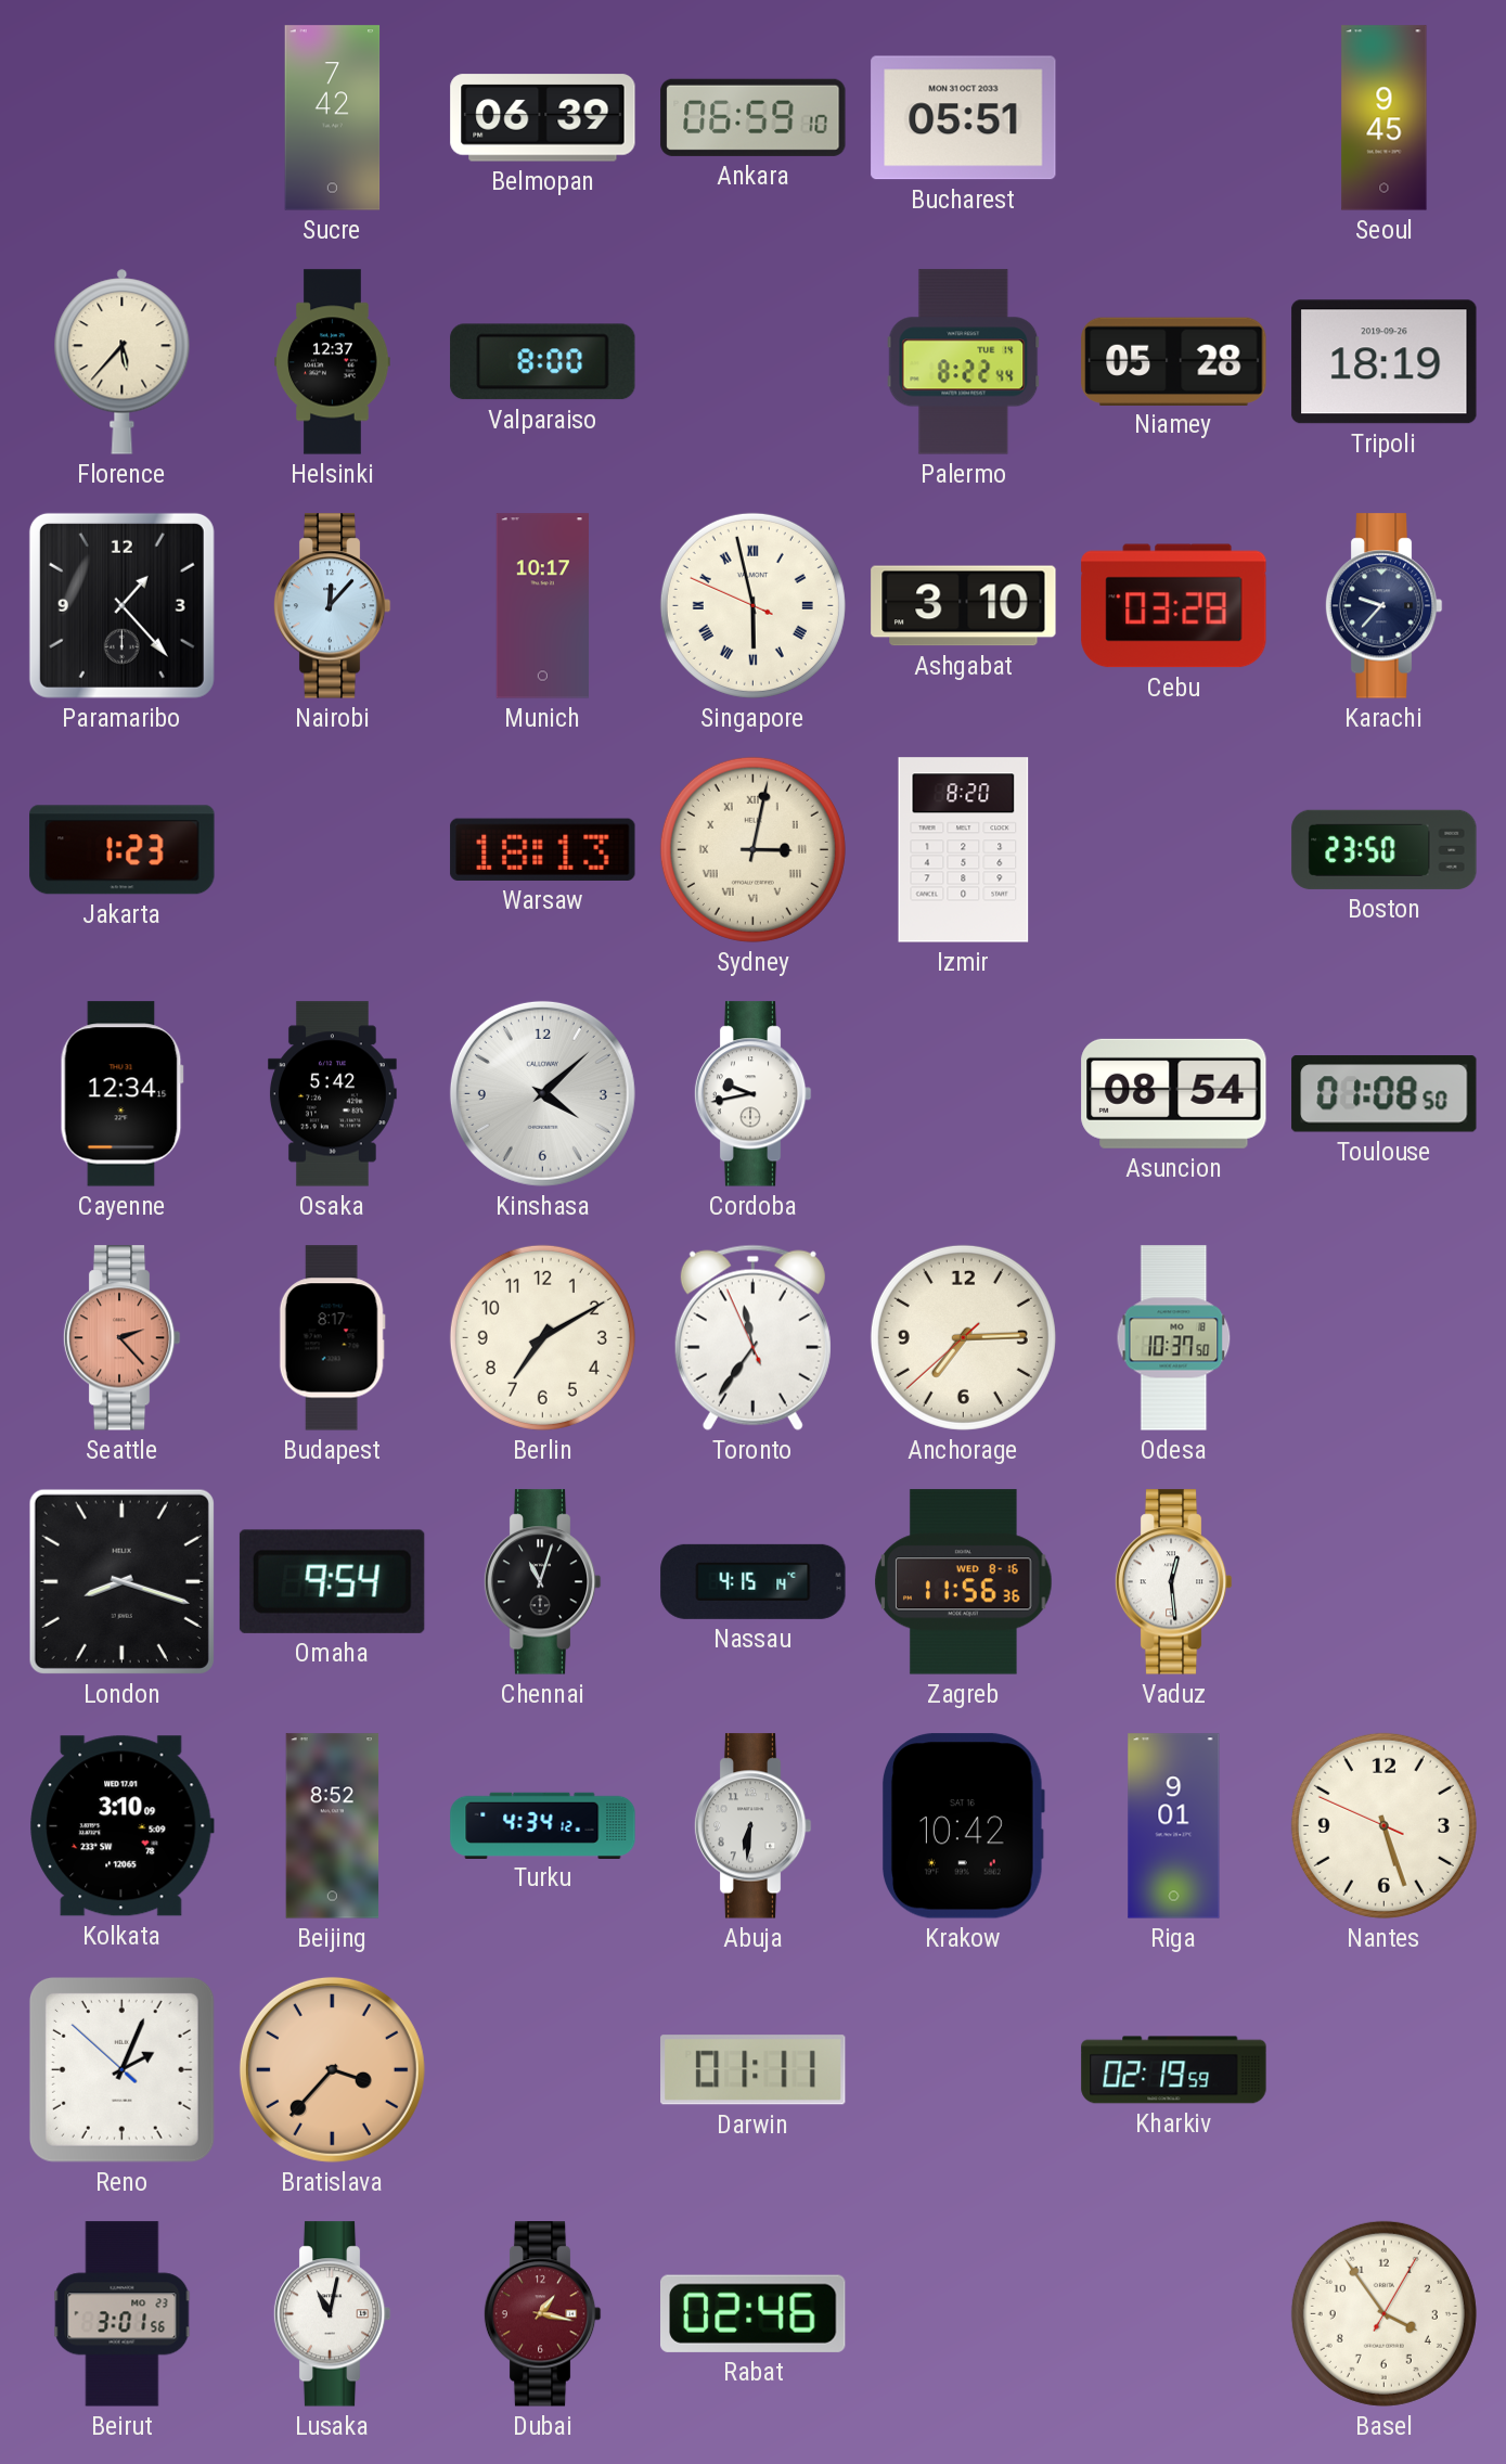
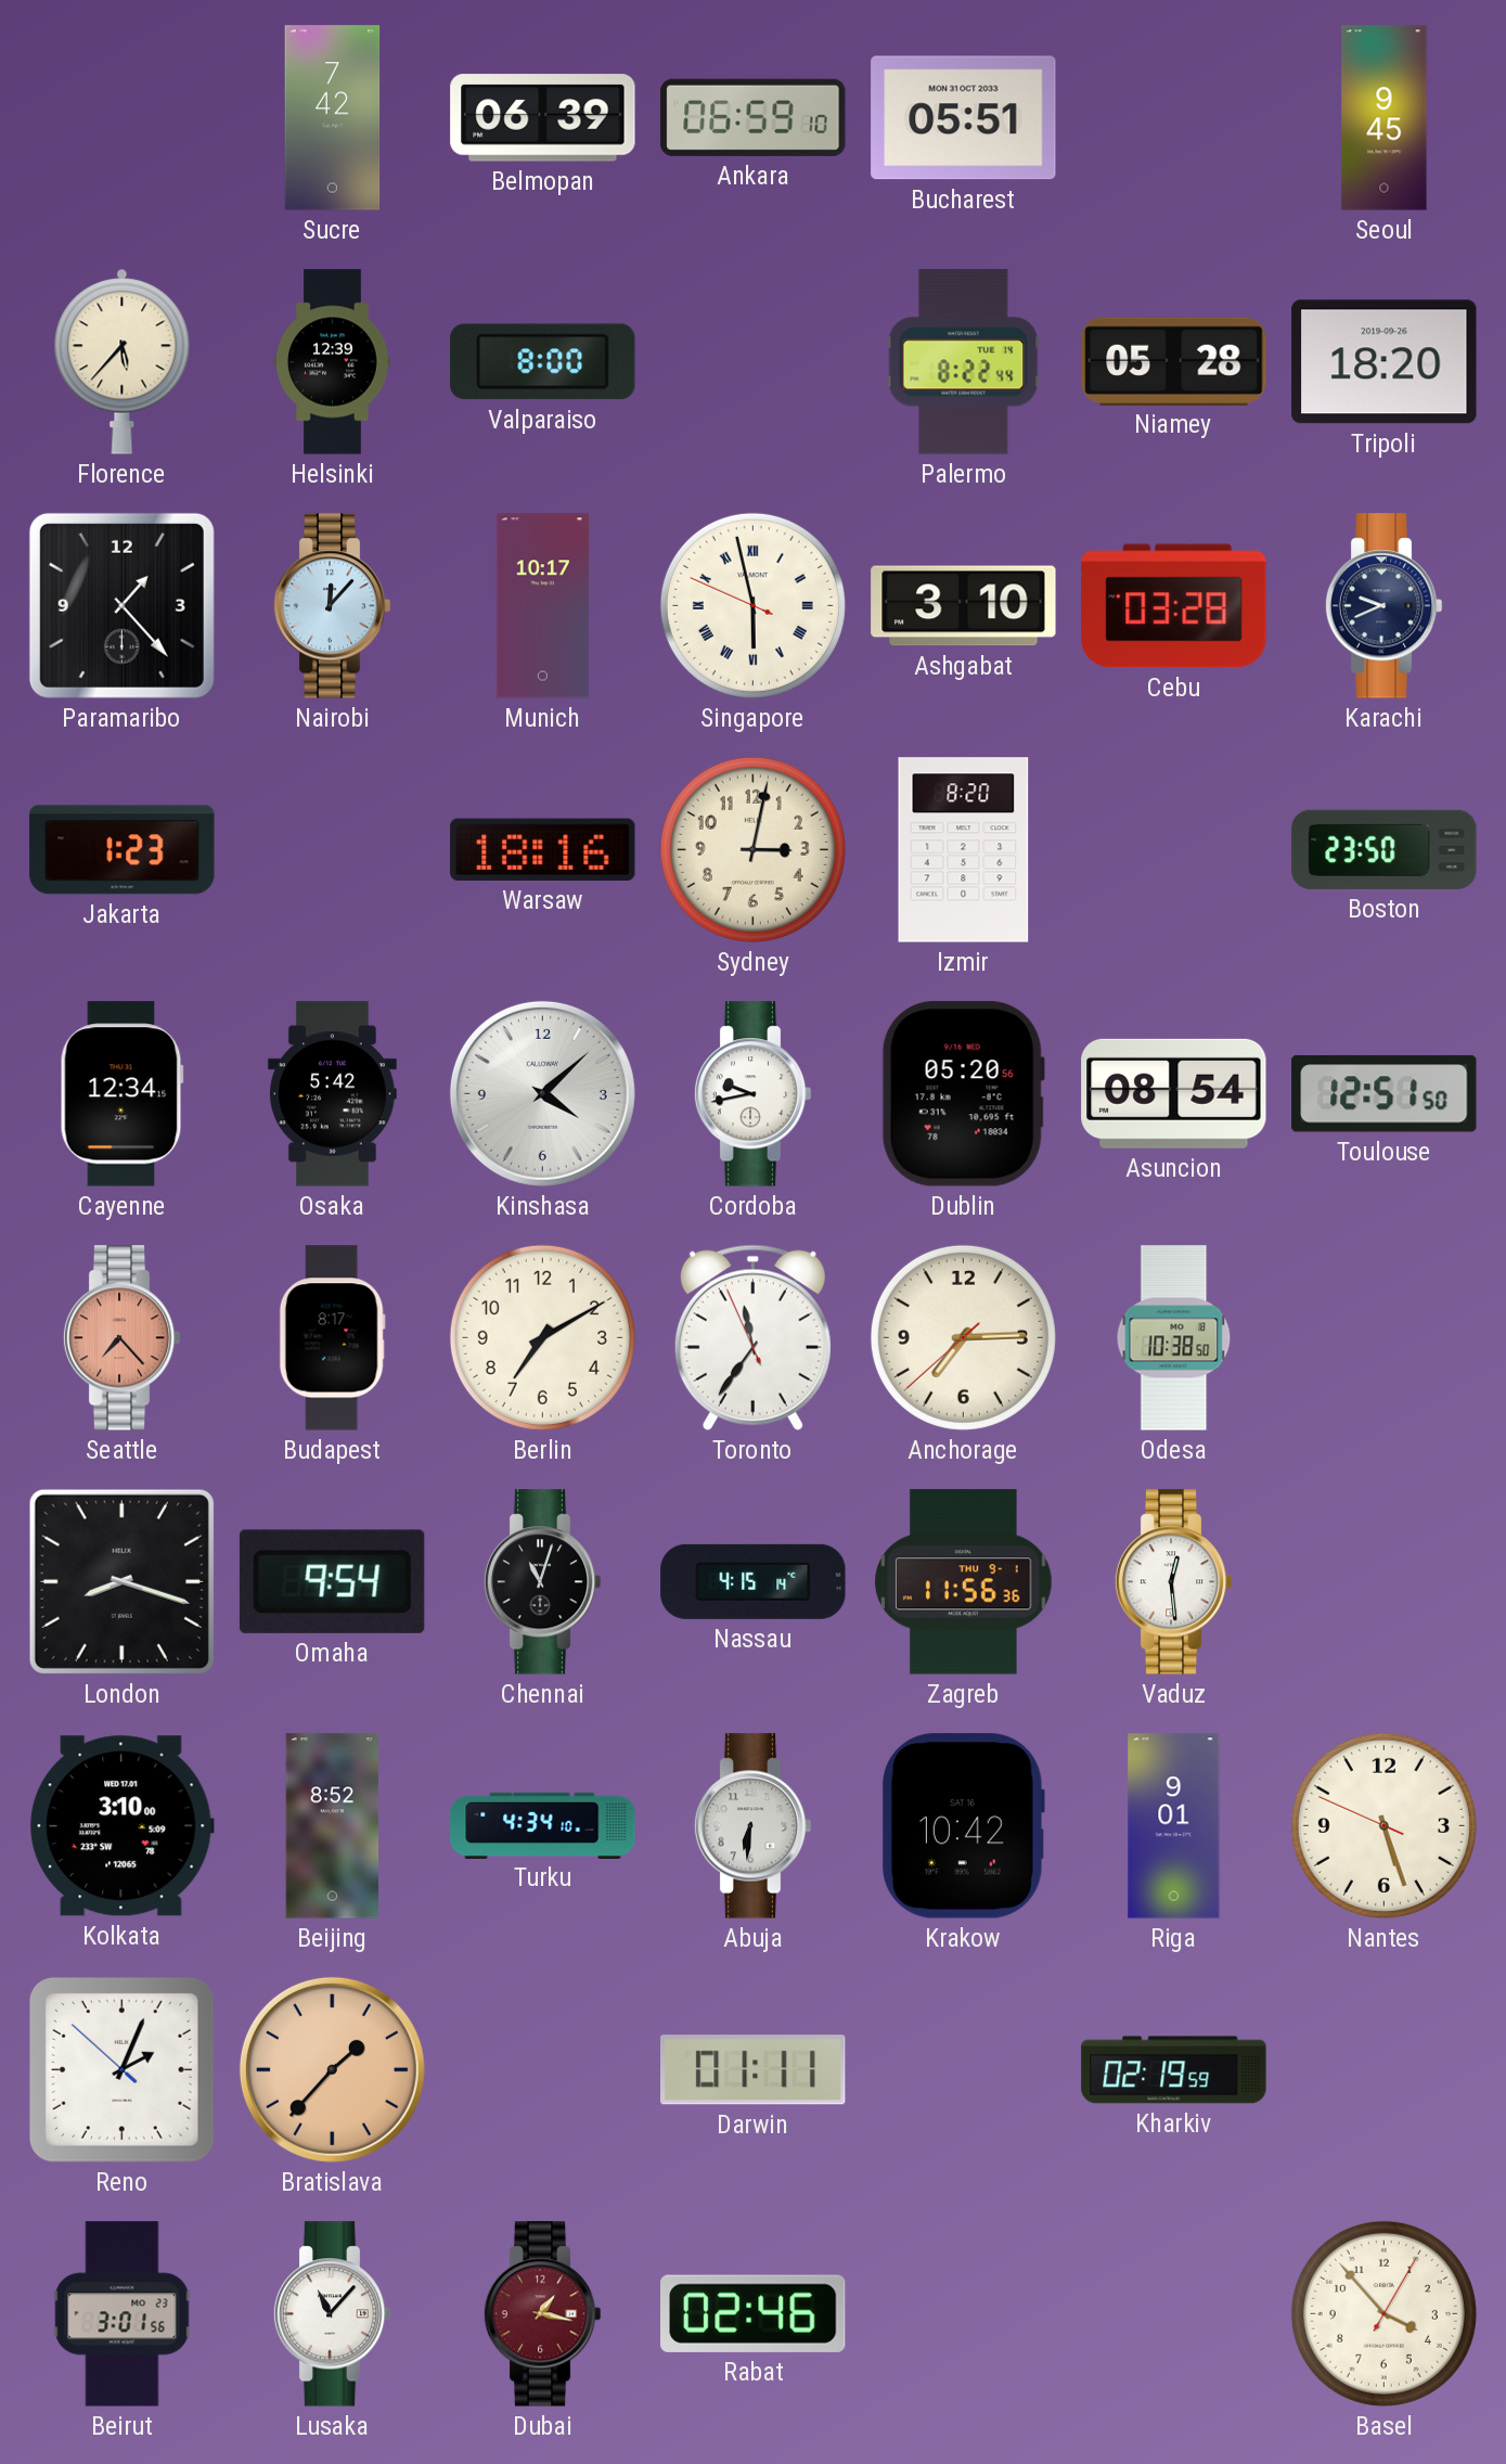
Helsinki: 12:37 -> 12:39
Tripoli: 18:19 -> 18:20
Karachi: 9:37 -> 9:41
Warsaw: 18:13 -> 18:16
Sydney numerals: Roman -> Arabic
Dublin: none -> 05:20
Toulouse: 01:08 -> 12:51
Seattle: 2:23 -> 7:23
Odesa: 10:37 -> 10:38
Zagreb date: WED 8-16 -> THU 9-1
Kolkata: 3:10:09 -> 3:10:00
Turku: 4:34:12 -> 4:34:10
Bratislava: 3:37 -> 1:37
Lusaka: 11:02 -> 11:07
Basel: 3:54 -> 3:53
